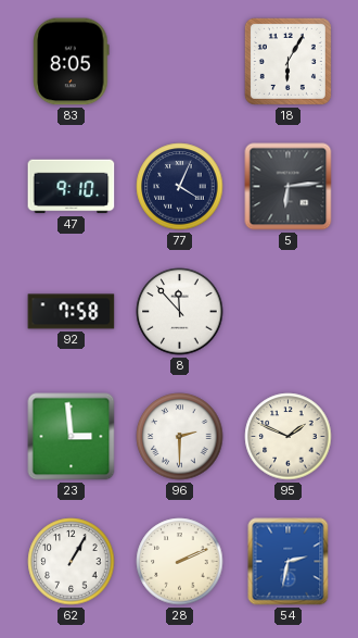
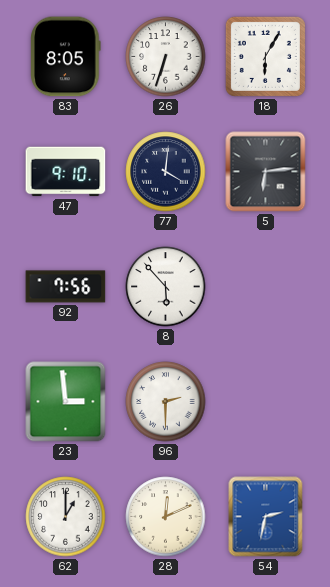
26: none -> 6:33
77: 4:04 -> 4:01
92: 7:58 -> 7:56
8: 11:53 -> 5:53
95: 1:49 -> none
62: 1:05 -> 1:00
28: 2:11 -> 12:11
